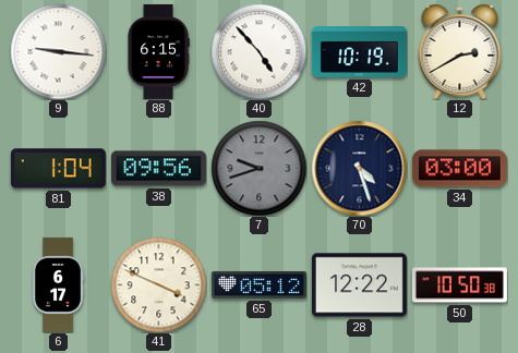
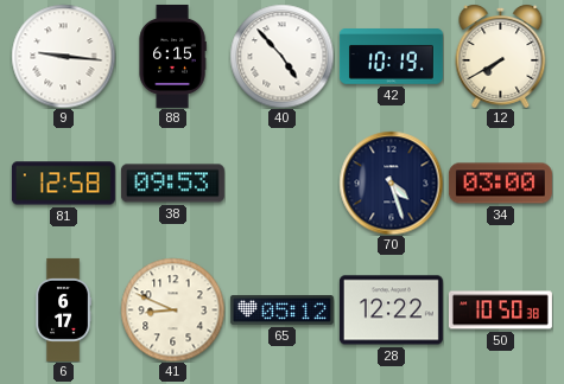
12: 2:40 -> 7:40
81: 1:04 -> 12:58
38: 09:56 -> 09:53
7: 9:42 -> none
41: 3:49 -> 8:49
